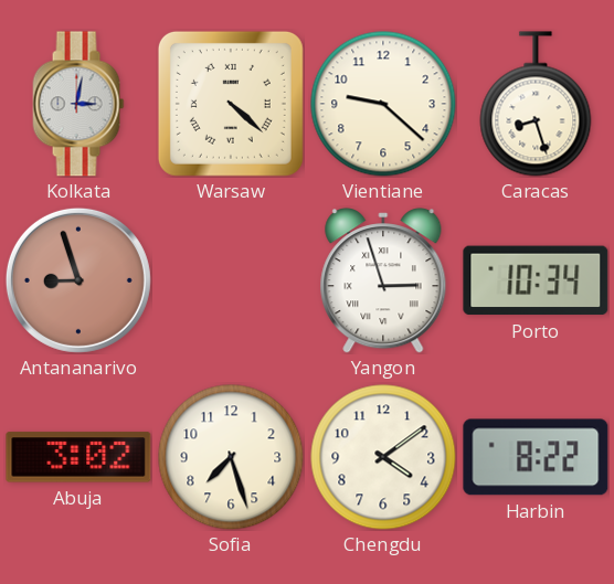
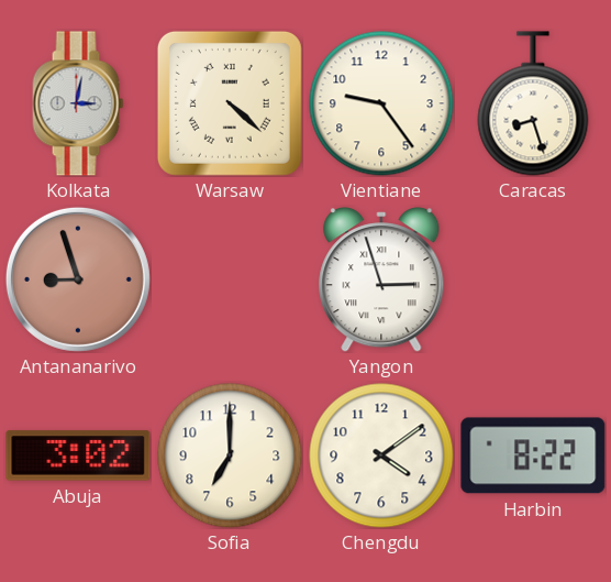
Vientiane: 9:22 -> 9:24
Porto: 10:34 -> none
Sofia: 7:27 -> 7:00
